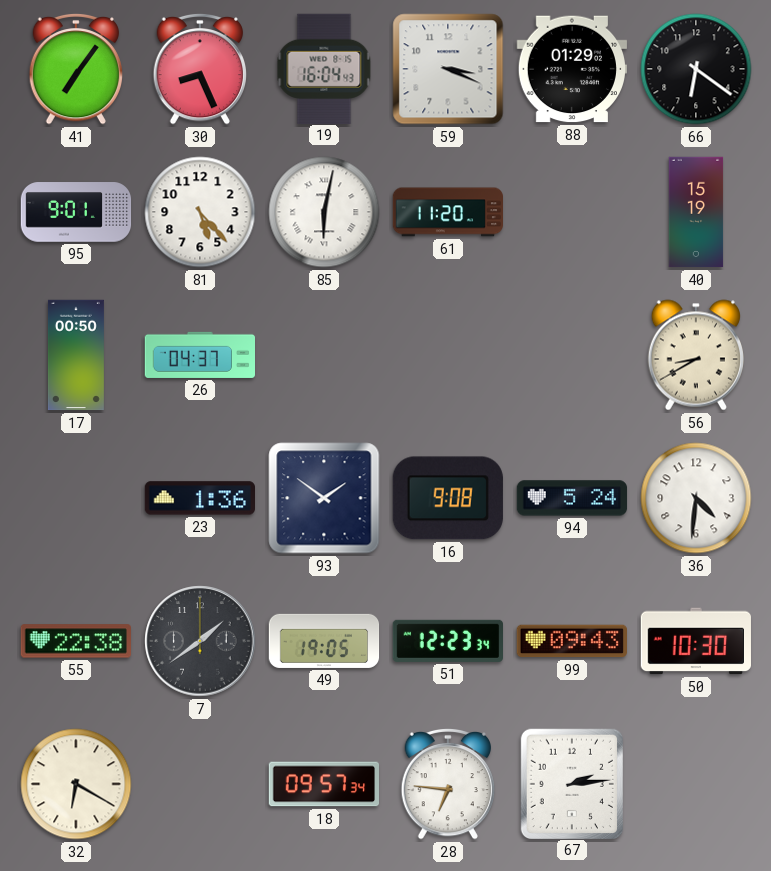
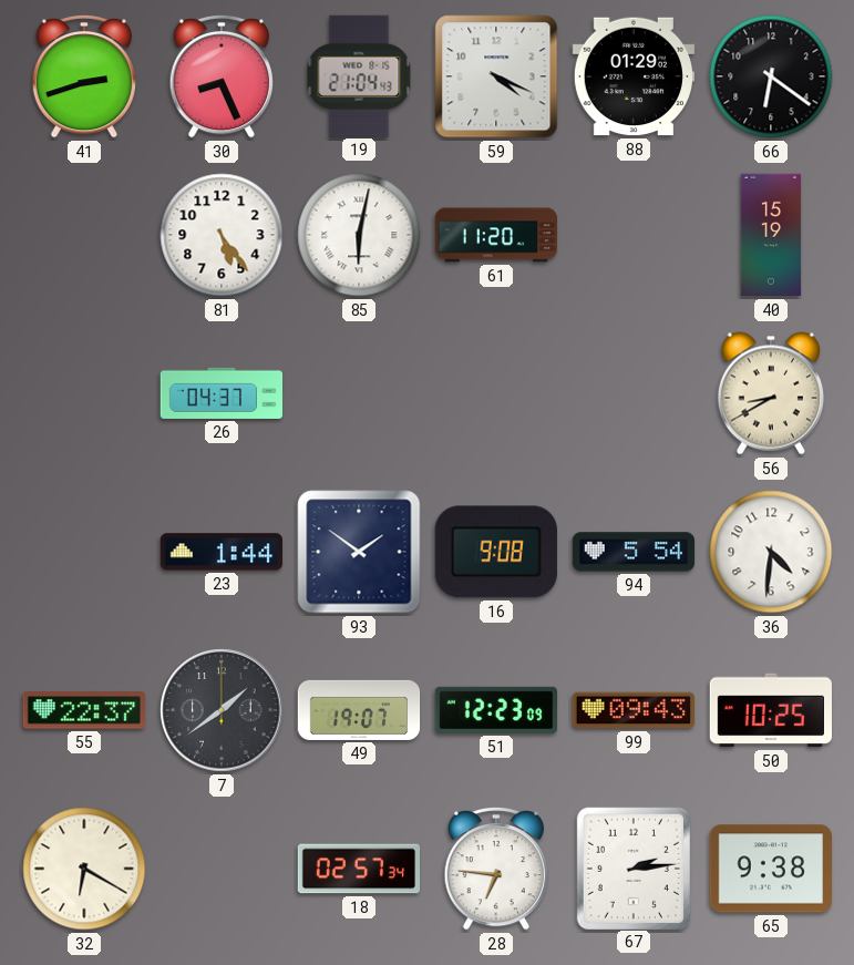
41: 7:06 -> 2:42
19: 16:04 -> 21:04
59: 3:19 -> 4:19
95: 9:01 -> none
81: 5:23 -> 5:24
17: 00:50 -> none
23: 1:36 -> 1:44
94: 5:24 -> 5:54
55: 22:38 -> 22:37
49: 19:05 -> 19:07
51: 12:23:34 -> 12:23:09
50: 10:30 -> 10:25
18: 09:57 -> 02:57
65: none -> 9:38
